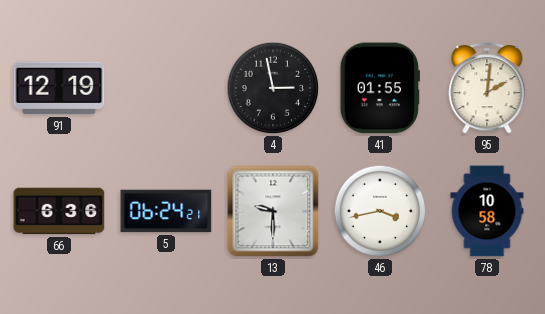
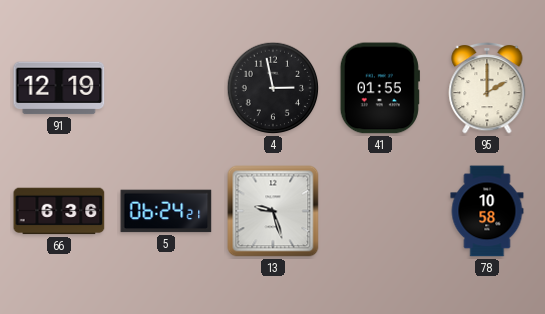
95: 2:01 -> 2:00
13: 9:30 -> 9:27
46: 3:43 -> none
